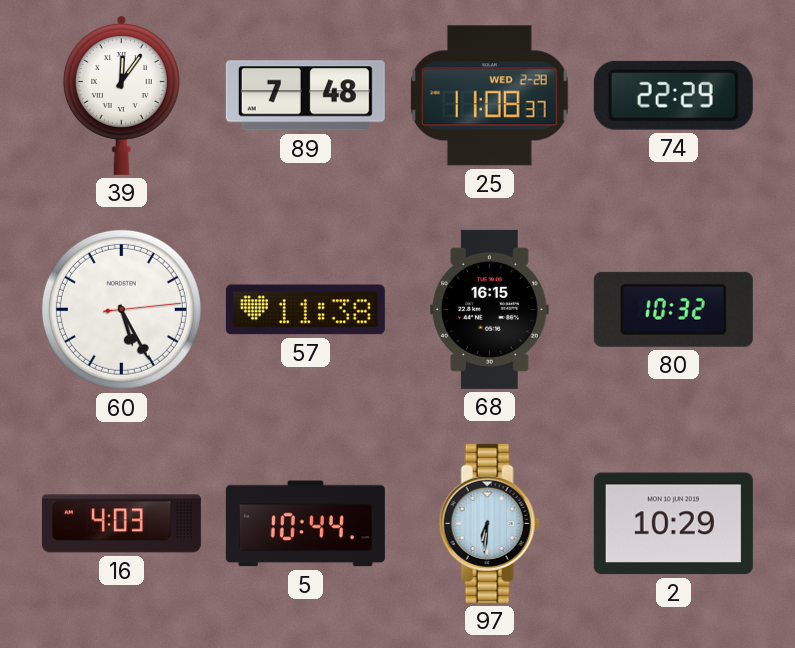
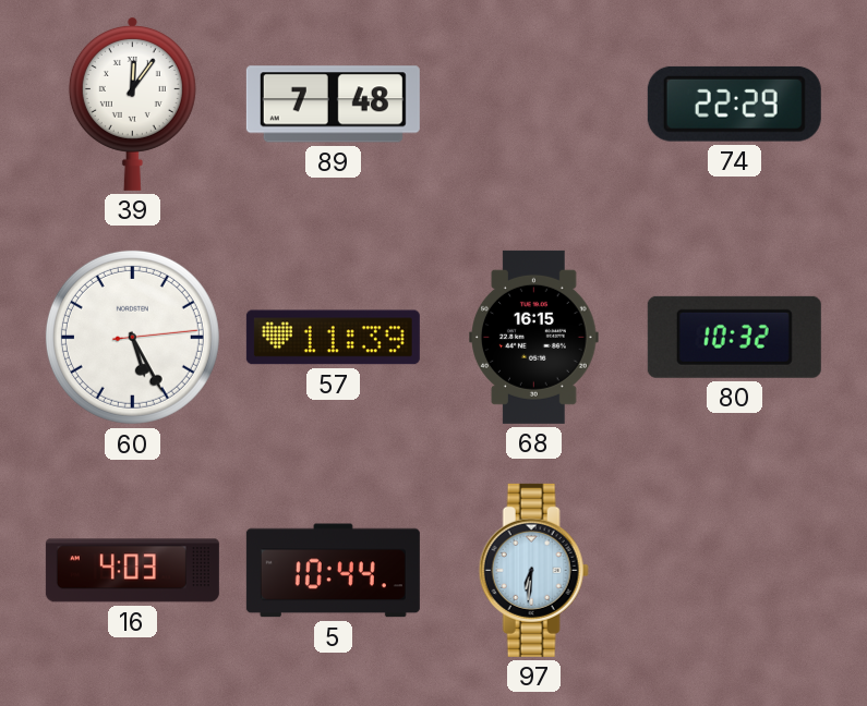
25: 11:08 -> none
57: 11:38 -> 11:39
2: 10:29 -> none
